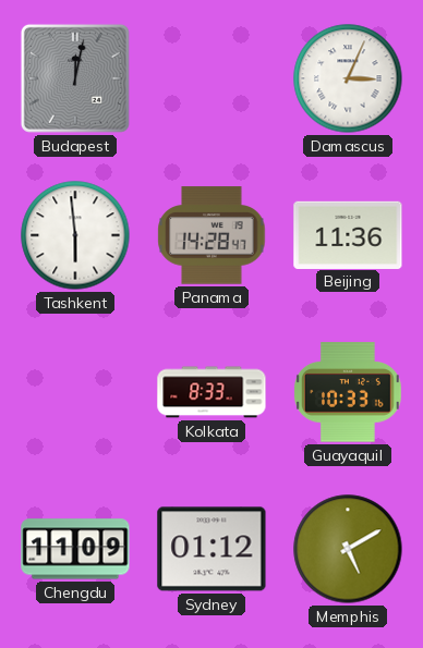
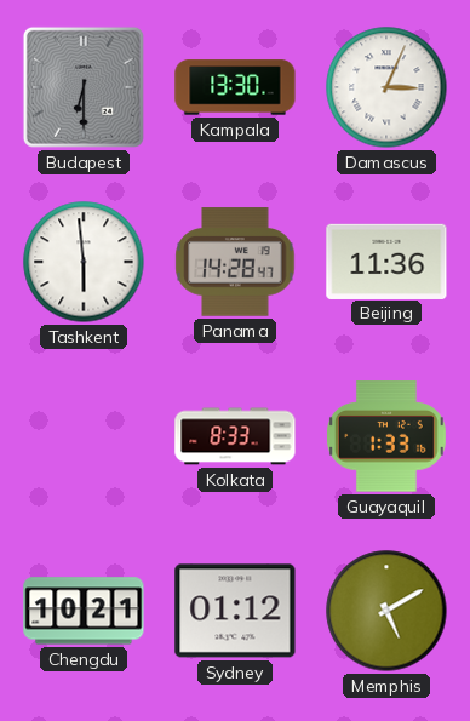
Budapest: 12:02 -> 6:30
Kampala: none -> 13:30
Guayaquil: 10:33 -> 1:33
Chengdu: 11:09 -> 10:21
